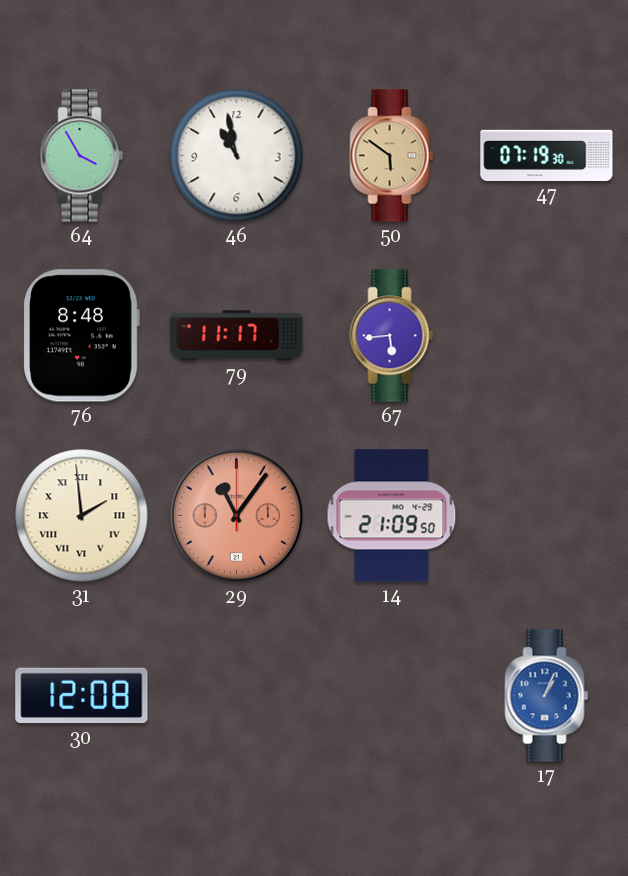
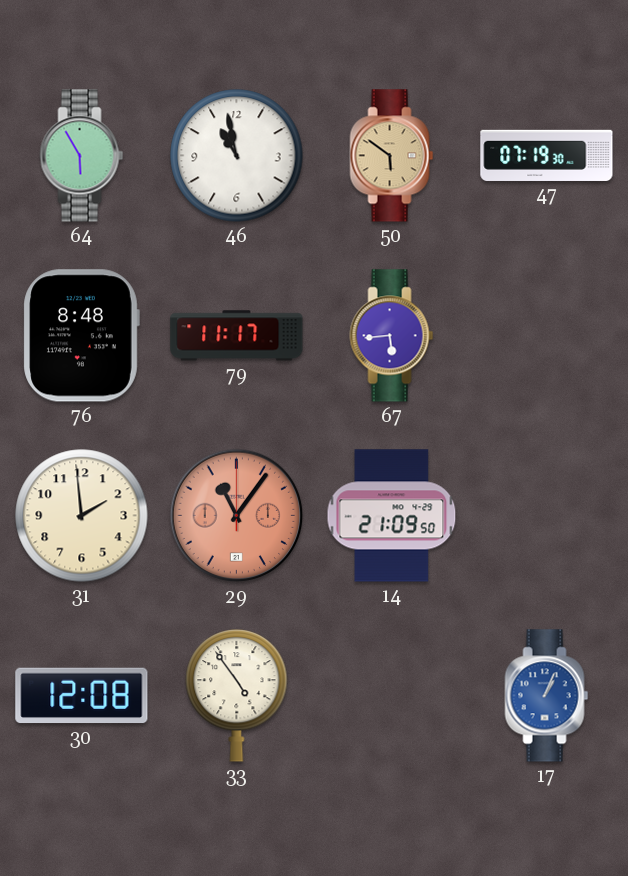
64: 3:55 -> 5:55
31 numerals: Roman -> Arabic
33: none -> 4:54
